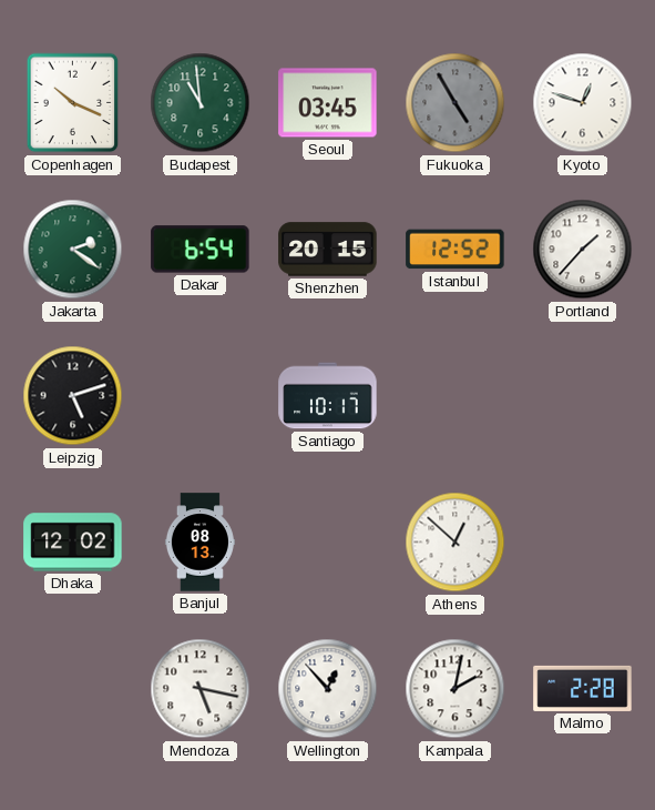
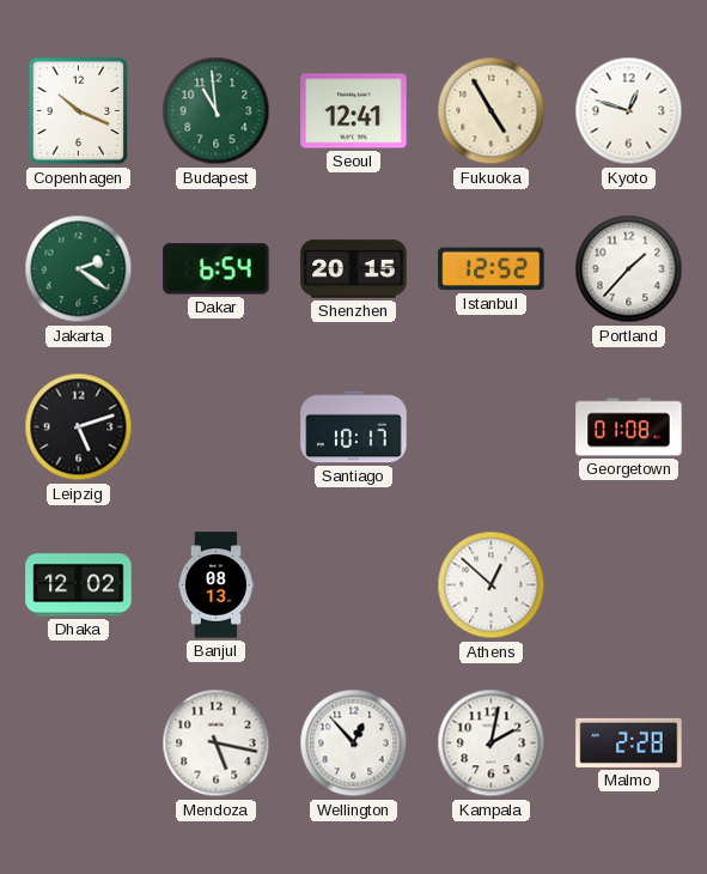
Seoul: 03:45 -> 12:41
Fukuoka dial: grey -> cream
Georgetown: none -> 01:08
